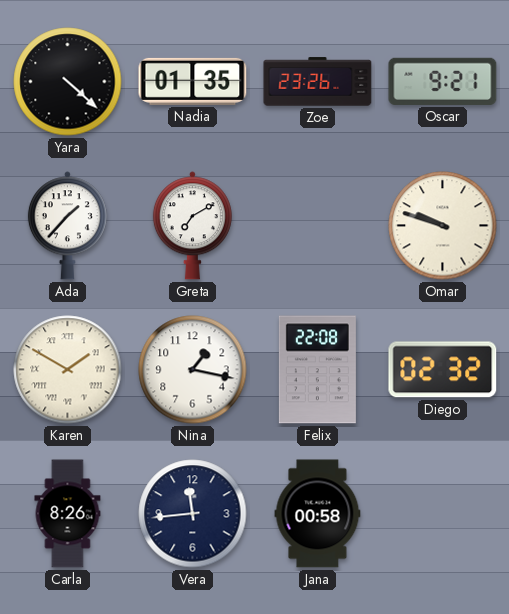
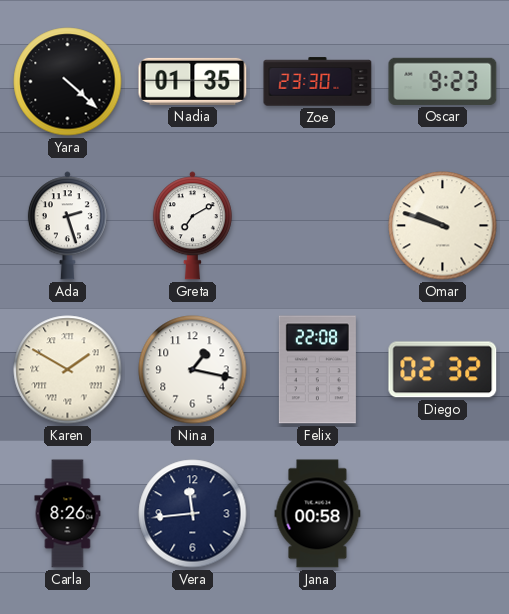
Zoe: 23:26 -> 23:30
Oscar: 9:21 -> 9:23
Ada: 1:37 -> 2:27
